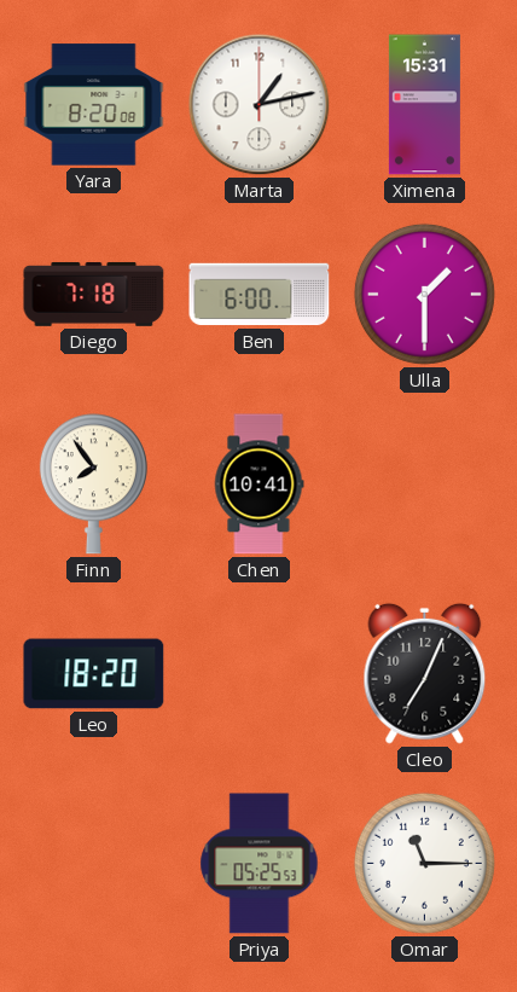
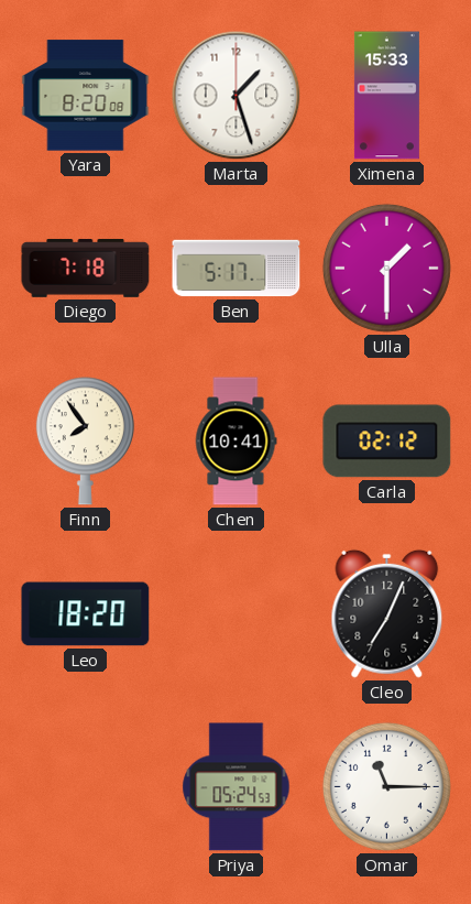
Marta: 1:13 -> 1:27
Ximena: 15:31 -> 15:33
Ben: 6:00 -> 5:17
Carla: none -> 02:12
Priya: 05:25 -> 05:24
